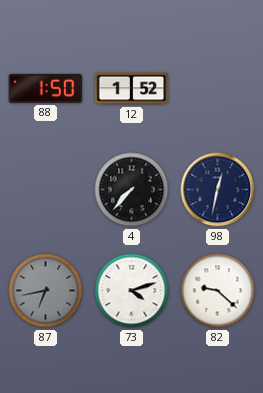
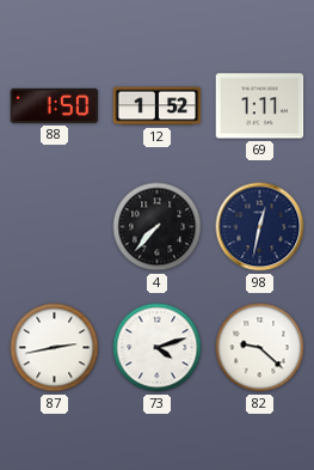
69: none -> 1:11
87: 6:43 -> 2:43
87 dial: grey -> white
